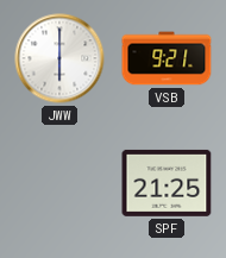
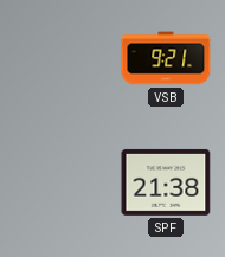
JWW: 6:00 -> none
SPF: 21:25 -> 21:38
